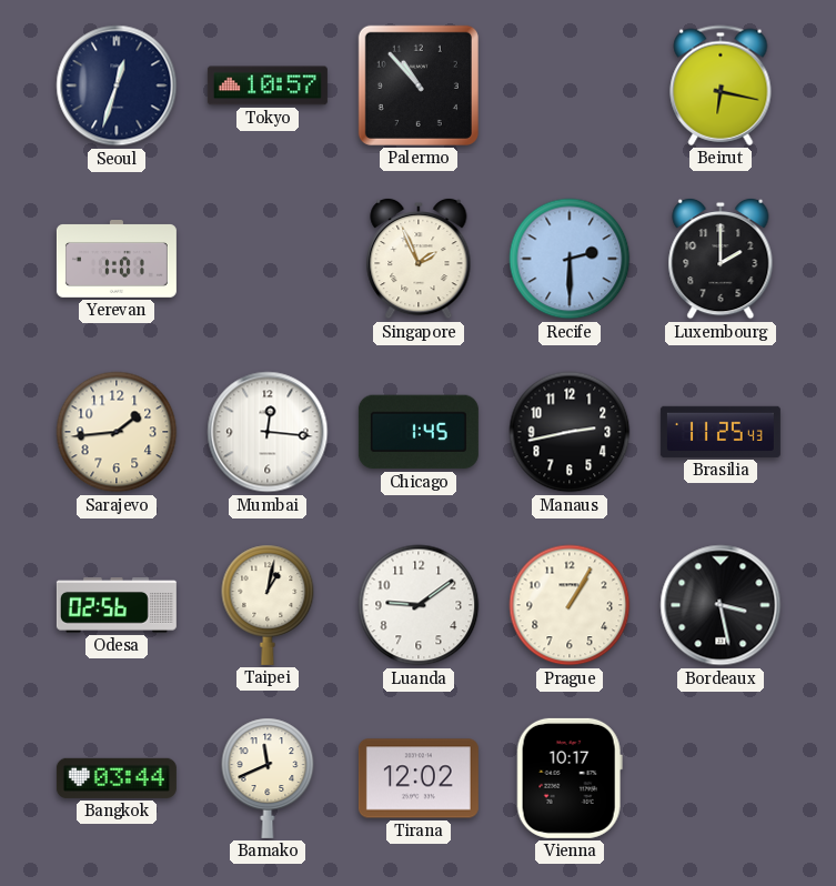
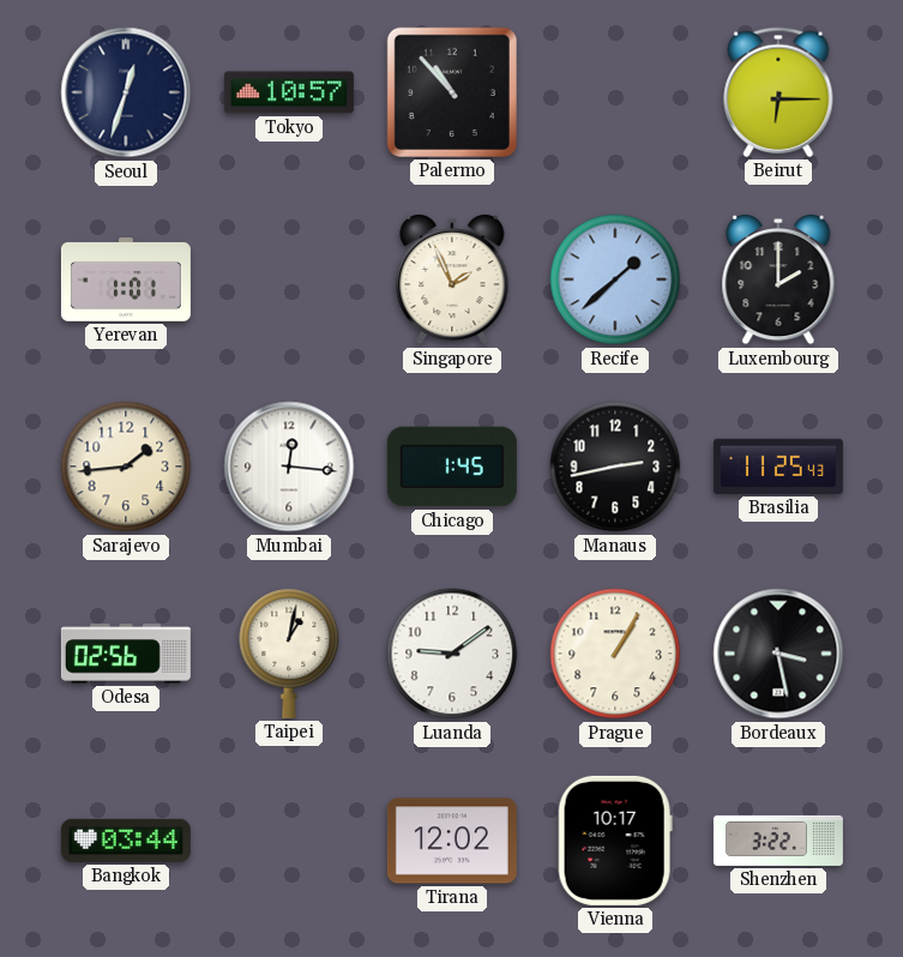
Beirut: 6:17 -> 6:15
Recife: 2:30 -> 1:38
Bamako: 11:41 -> none
Shenzhen: none -> 3:22
